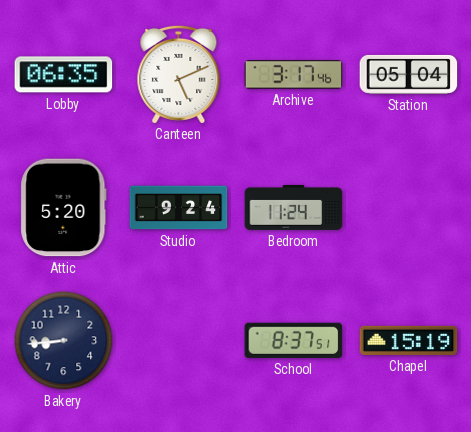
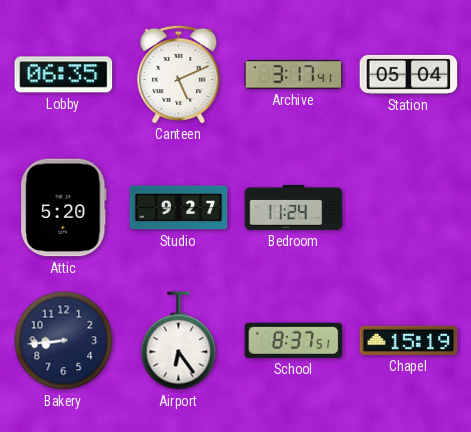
Archive: 3:17:46 -> 3:17:41
Studio: 9:24 -> 9:27
Airport: none -> 6:24
